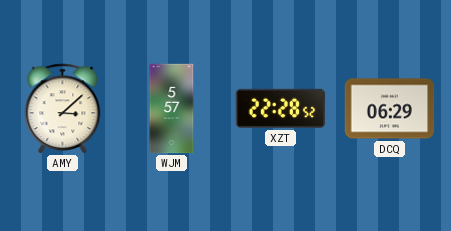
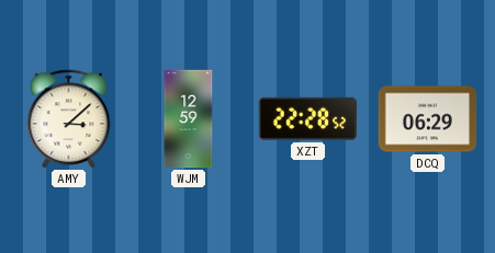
WJM: 5:57 -> 12:59
